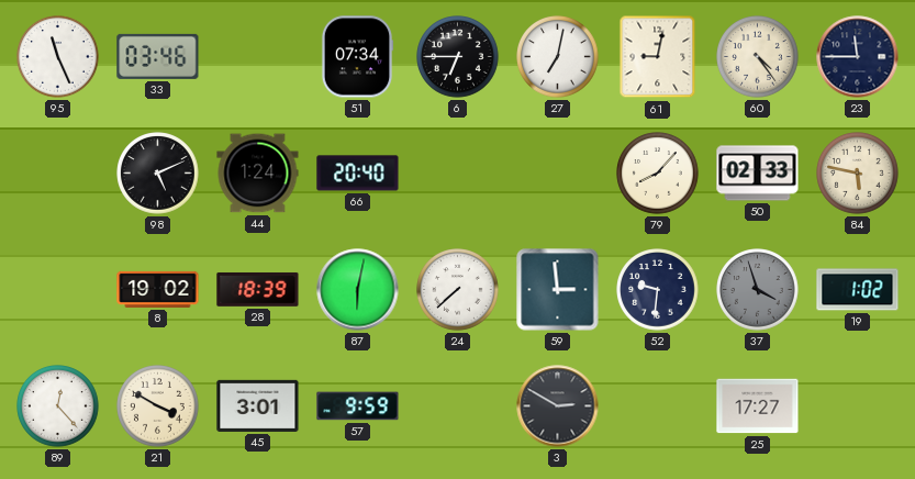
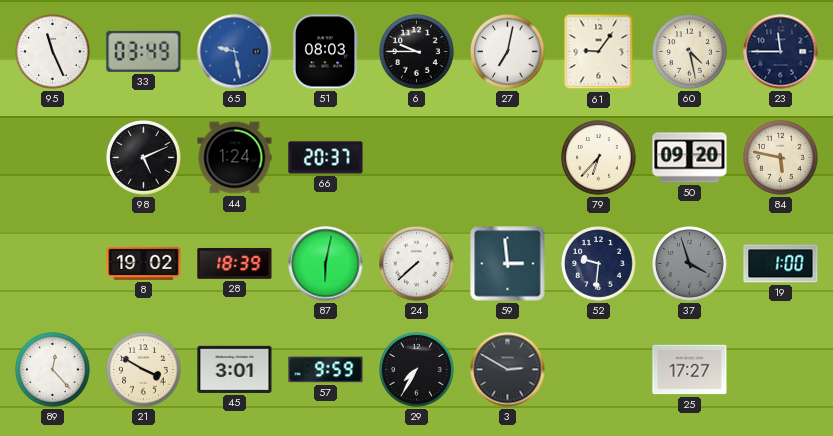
33: 03:46 -> 03:49
65: none -> 9:28
51: 07:34 -> 08:03
6: 6:45 -> 9:45
61: 9:02 -> 9:06
60: 4:24 -> 4:28
66: 20:40 -> 20:37
79: 8:07 -> 6:37
50: 02:33 -> 09:20
19: 1:02 -> 1:00
29: none -> 7:35
